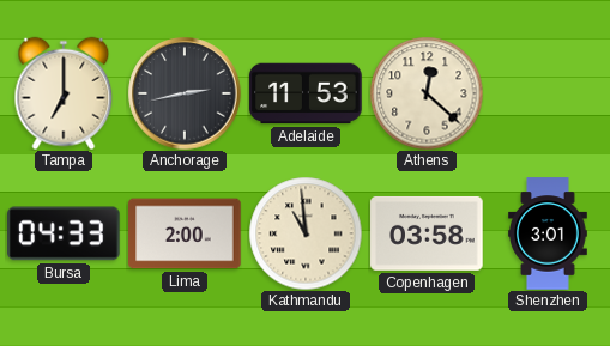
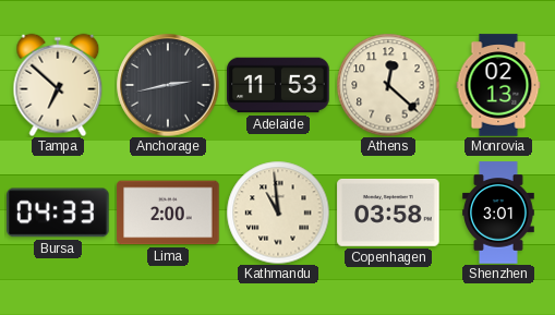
Tampa: 7:00 -> 6:52
Monrovia: none -> 02:13
